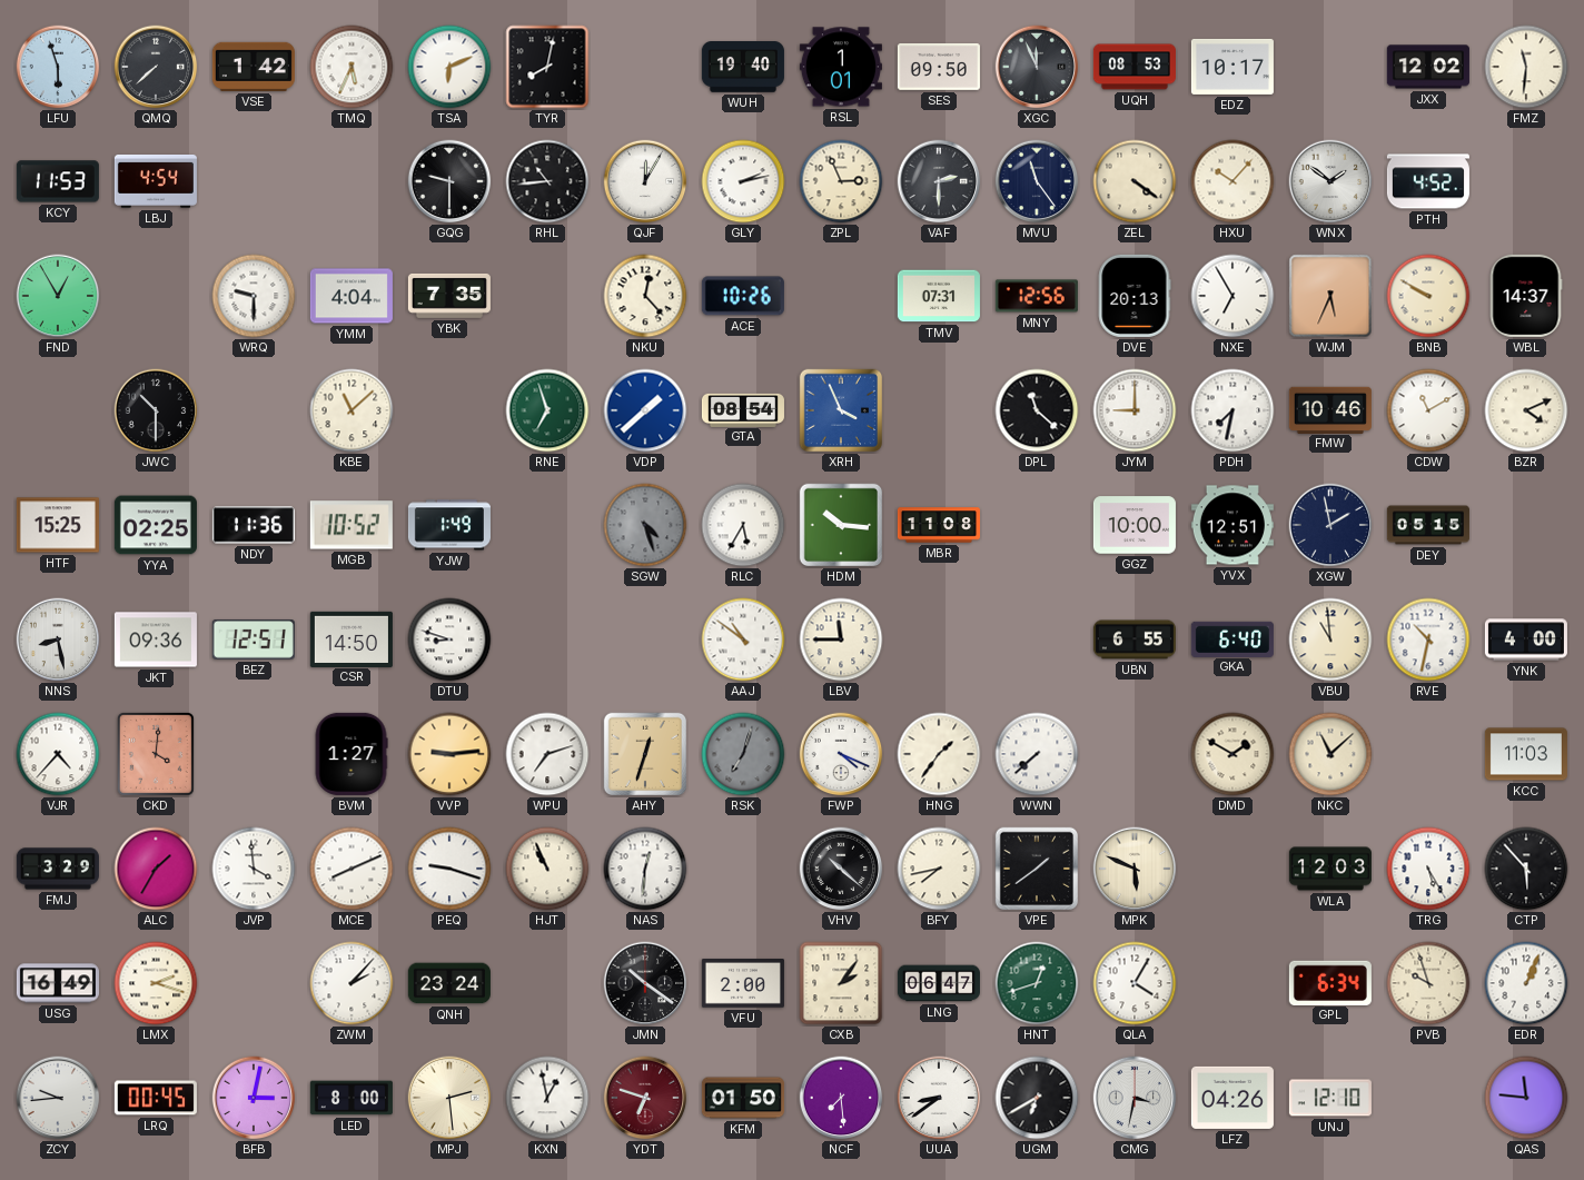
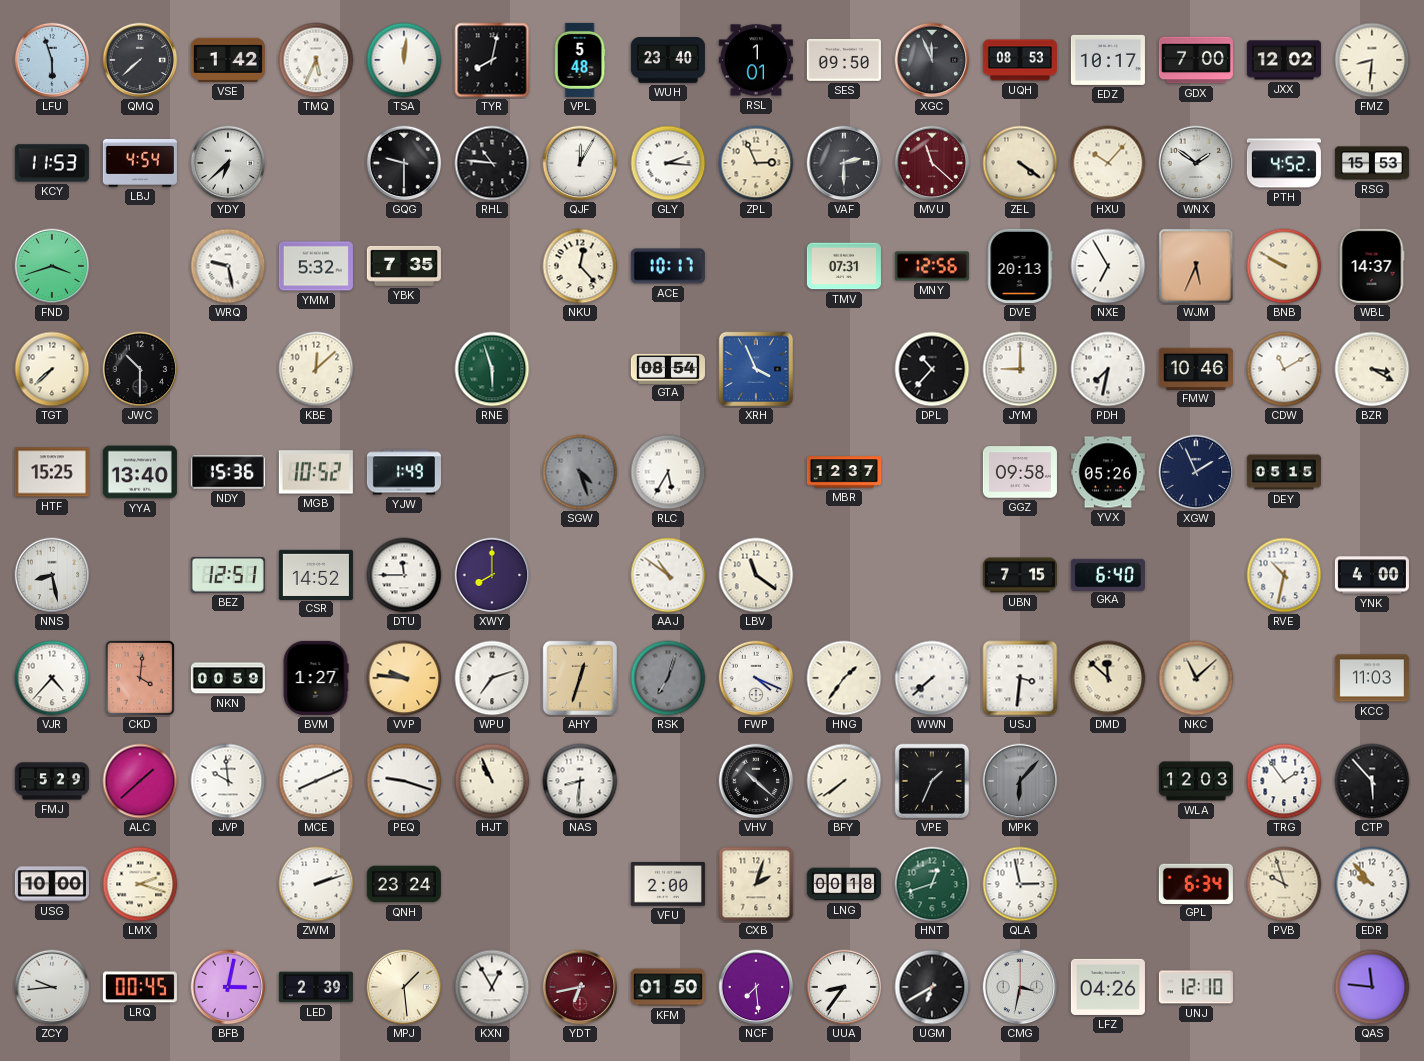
TSA: 6:11 -> 12:01
VPL: none -> 5:48
WUH: 19:40 -> 23:40
GDX: none -> 7:00
FMZ: 11:31 -> 8:31
YDY: none -> 6:38
RHL: 10:44 -> 10:46
GLY: 2:13 -> 2:16
MVU: 11:24 -> 11:22
MVU dial: navy -> burgundy
RSG: none -> 15:53
FND: 12:55 -> 3:42
WRQ: 9:30 -> 9:28
YMM: 4:04 -> 5:32
ACE: 10:26 -> 10:17
TGT: none -> 7:38
KBE: 11:08 -> 12:08
RNE: 6:57 -> 5:57
VDP: 1:38 -> none
DPL: 11:22 -> 10:37
BZR: 4:11 -> 3:20
YYA: 02:25 -> 13:40
NDY: 11:36 -> 15:36
HDM: 10:16 -> none
MBR: 11:08 -> 12:37
GGZ: 10:00 -> 09:58
YVX: 12:51 -> 05:26
XGW: 1:58 -> 1:56
JKT: 09:36 -> none
CSR: 14:50 -> 14:52
DTU: 8:48 -> 11:45
XWY: none -> 8:00
LBV: 11:45 -> 11:21
UBN: 6:55 -> 7:15
VBU: 10:59 -> none
NKN: none -> 00:59
VVP: 9:14 -> 9:46
USJ: none -> 3:31
DMD: 1:50 -> 11:52
FMJ: 3:29 -> 5:29
ALC: 1:35 -> 1:38
JVP: 3:59 -> 9:59
NAS: 12:31 -> 8:31
BFY: 7:43 -> 7:39
VPE: 1:39 -> 1:34
MPK: 5:49 -> 6:07
MPK dial: cream -> grey
TRG: 5:25 -> 1:54
USG: 16:49 -> 10:00
ZWM: 2:07 -> 2:12
JMN: 10:21 -> none
CXB: 2:06 -> 2:03
LNG: 06:47 -> 00:18
QLA: 4:05 -> 2:58
EDR: 1:04 -> 9:53
LED: 8:00 -> 2:39
MPJ: 2:29 -> 1:29
KXN: 12:58 -> 12:55
YDT: 6:48 -> 6:43
UUA: 8:39 -> 8:36
